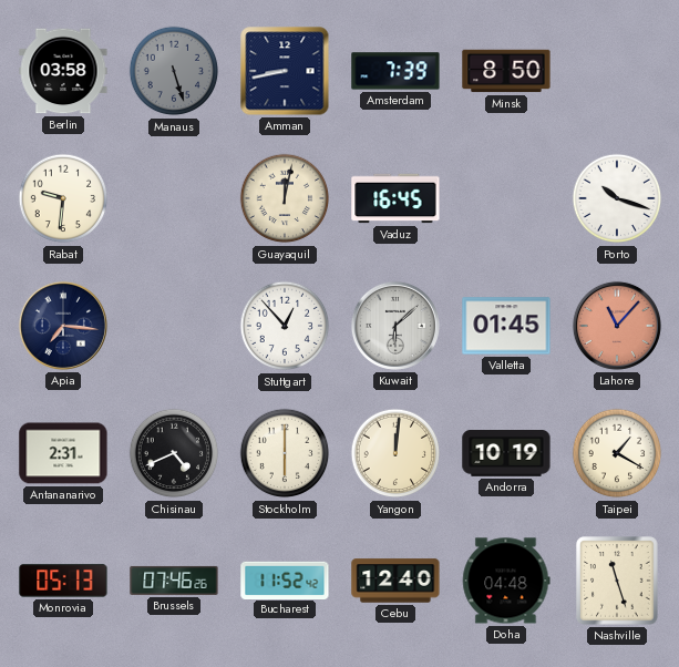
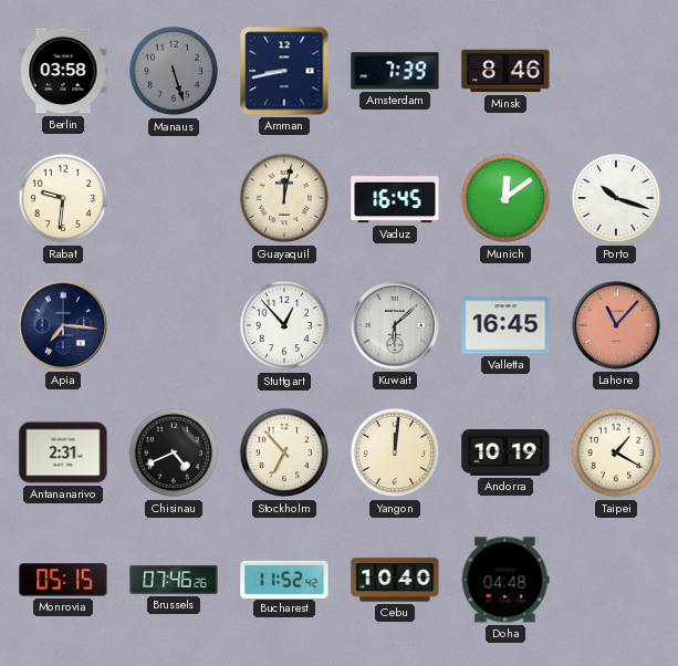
Minsk: 8:50 -> 8:46
Munich: none -> 12:09
Valletta: 01:45 -> 16:45
Stockholm: 6:00 -> 6:53
Monrovia: 05:13 -> 05:15
Cebu: 12:40 -> 10:40
Nashville: 11:27 -> none
